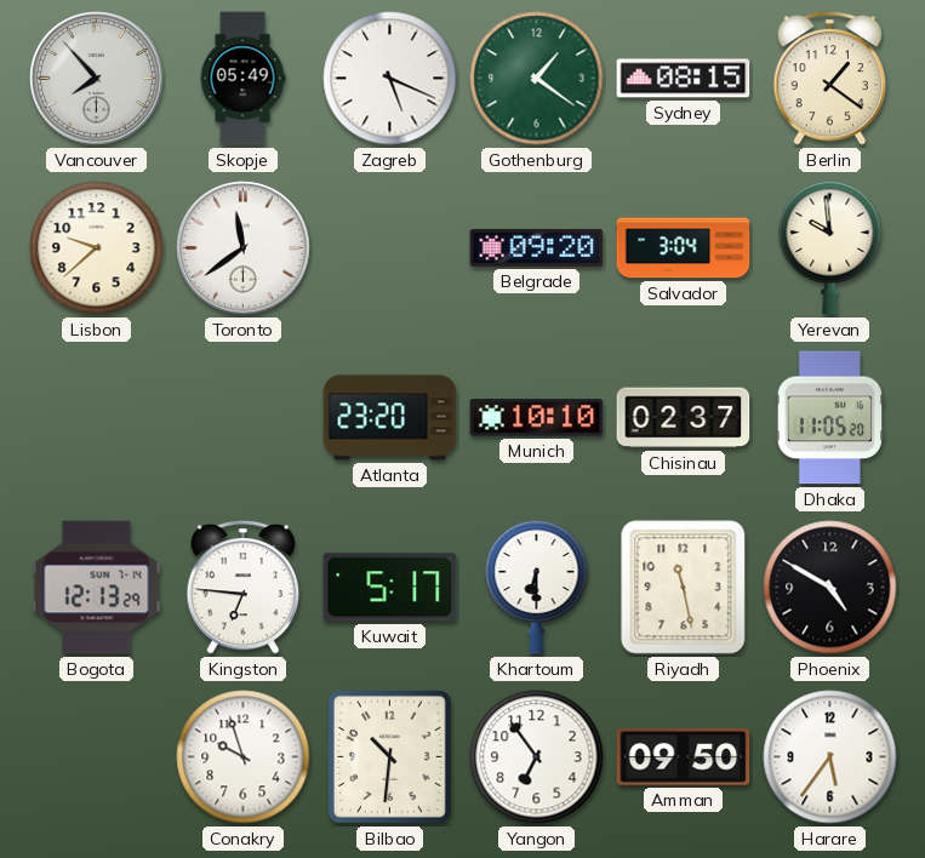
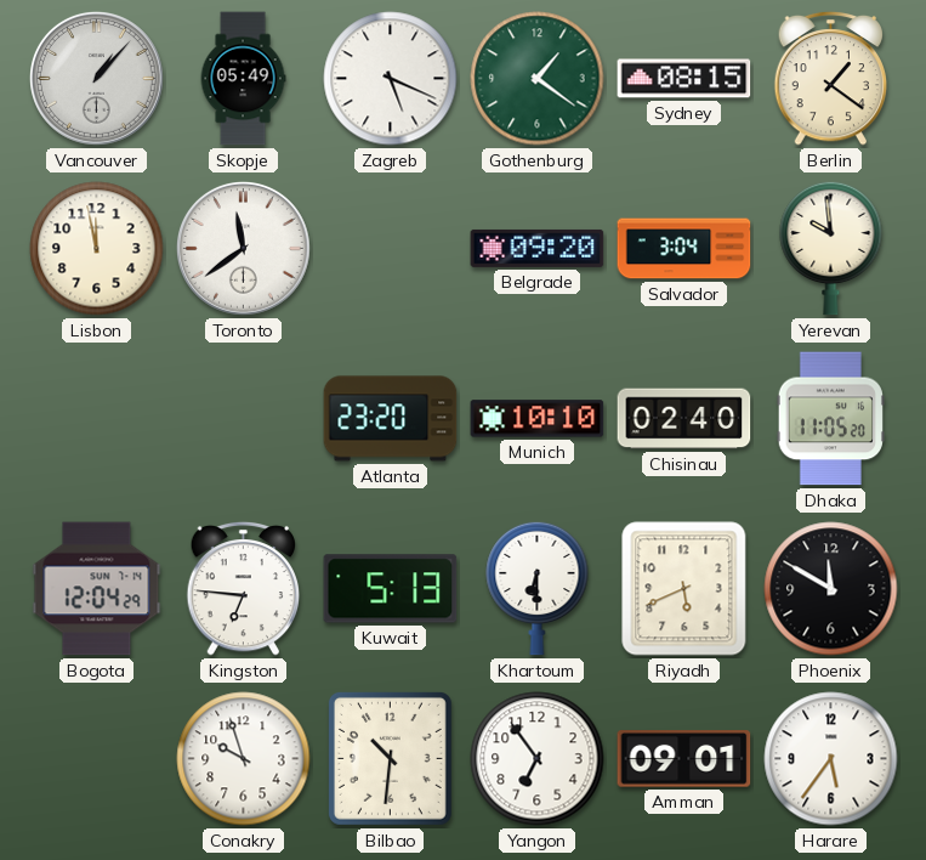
Vancouver: 7:53 -> 1:07
Lisbon: 9:38 -> 11:58
Chisinau: 02:37 -> 02:40
Bogota: 12:13 -> 12:04
Kuwait: 5:17 -> 5:13
Riyadh: 11:28 -> 5:41
Phoenix: 4:50 -> 11:50
Amman: 09:50 -> 09:01
